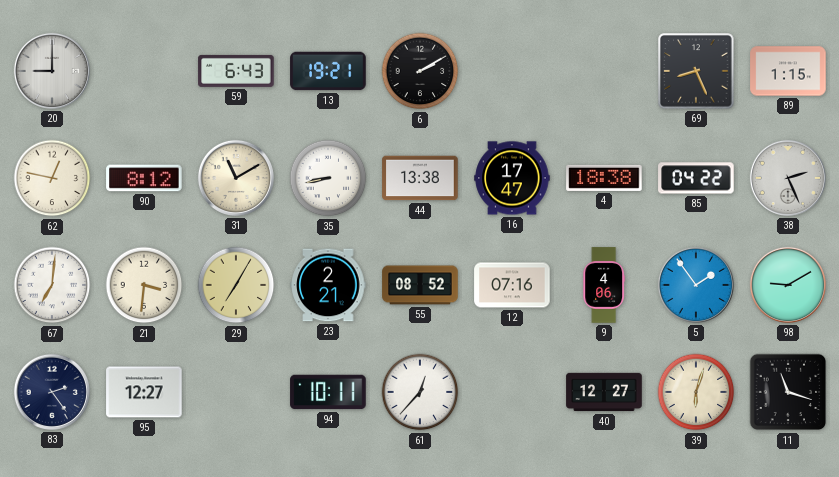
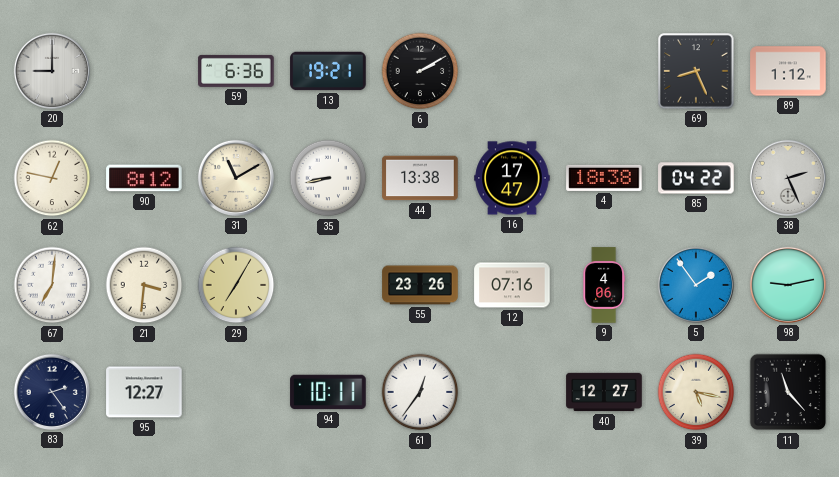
59: 6:43 -> 6:36
89: 1:15 -> 1:12
23: 2:21 -> none
55: 08:52 -> 23:26
98: 9:10 -> 9:13
61: 12:37 -> 12:36
39: 6:03 -> 5:17
11: 11:18 -> 11:23
